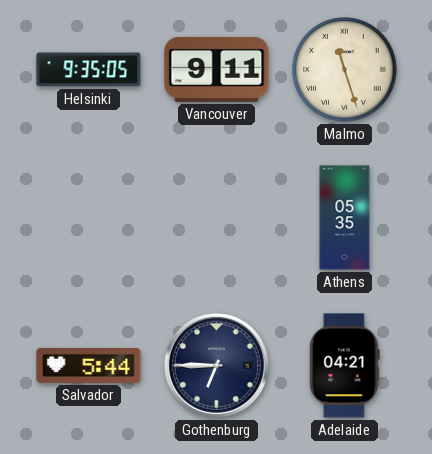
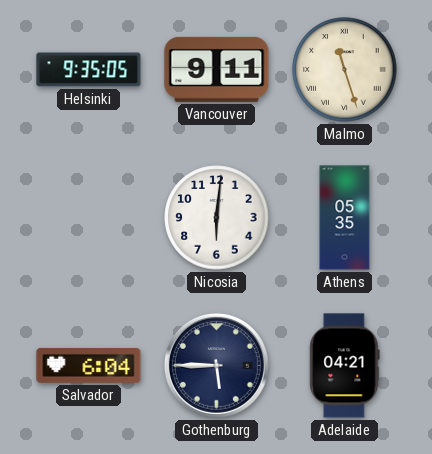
Nicosia: none -> 6:01
Salvador: 5:44 -> 6:04
Gothenburg: 6:45 -> 5:45
